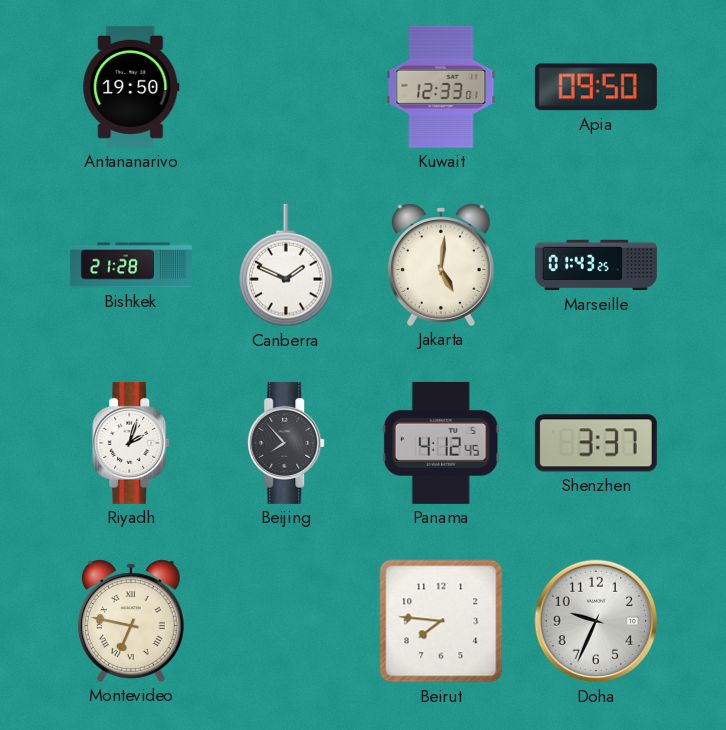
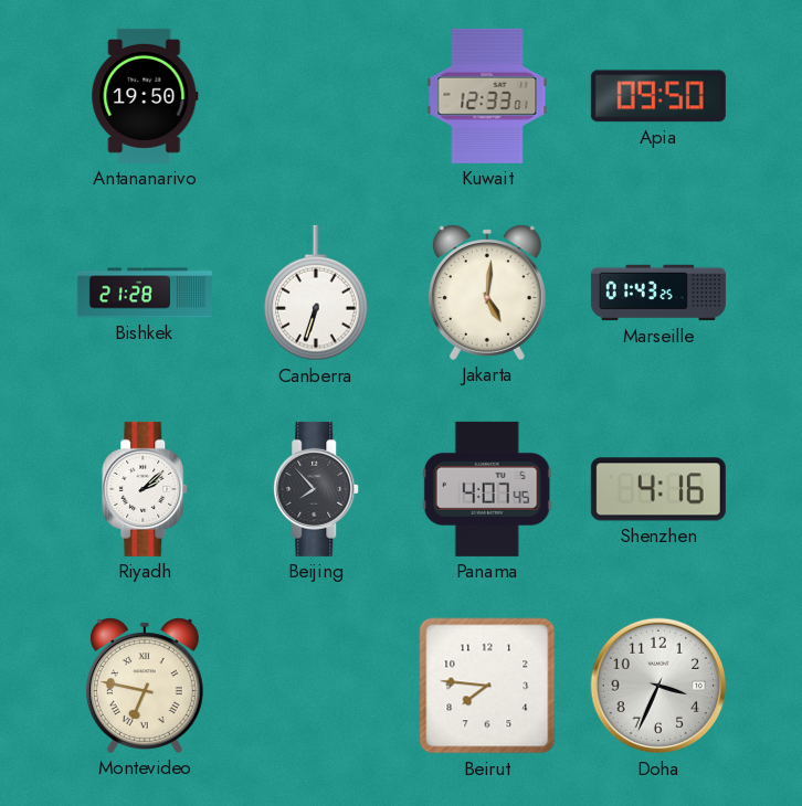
Canberra: 1:49 -> 6:33
Riyadh: 2:03 -> 2:08
Panama: 4:12 -> 4:07
Shenzhen: 3:37 -> 4:16
Doha: 9:34 -> 3:34
